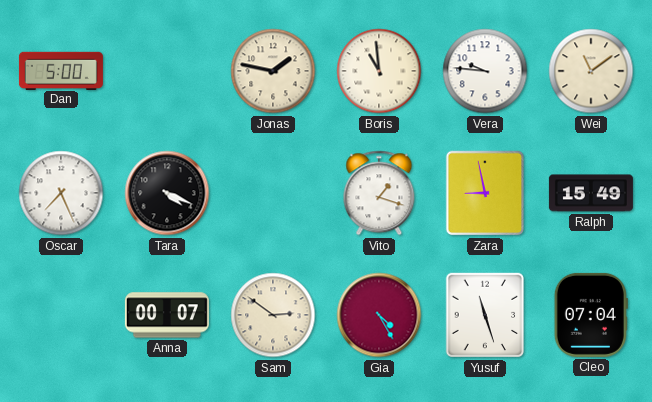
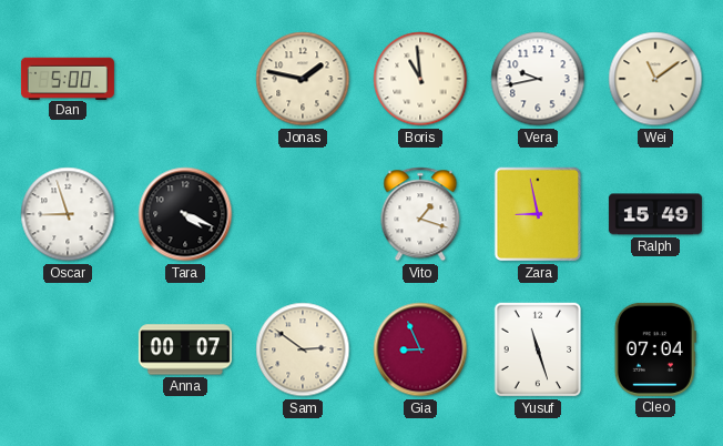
Vera: 9:46 -> 9:43
Oscar: 7:26 -> 8:57
Gia: 4:25 -> 8:56
